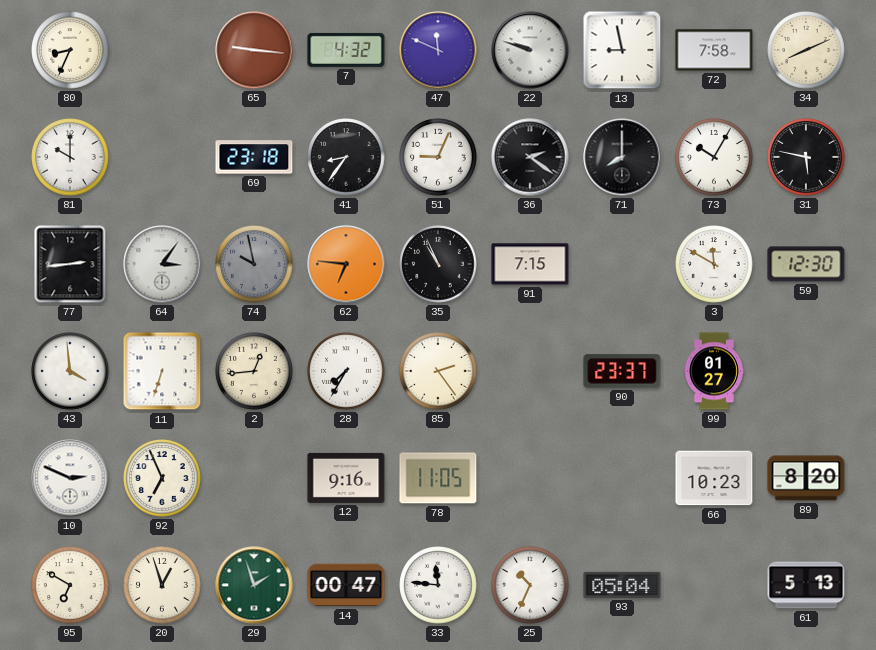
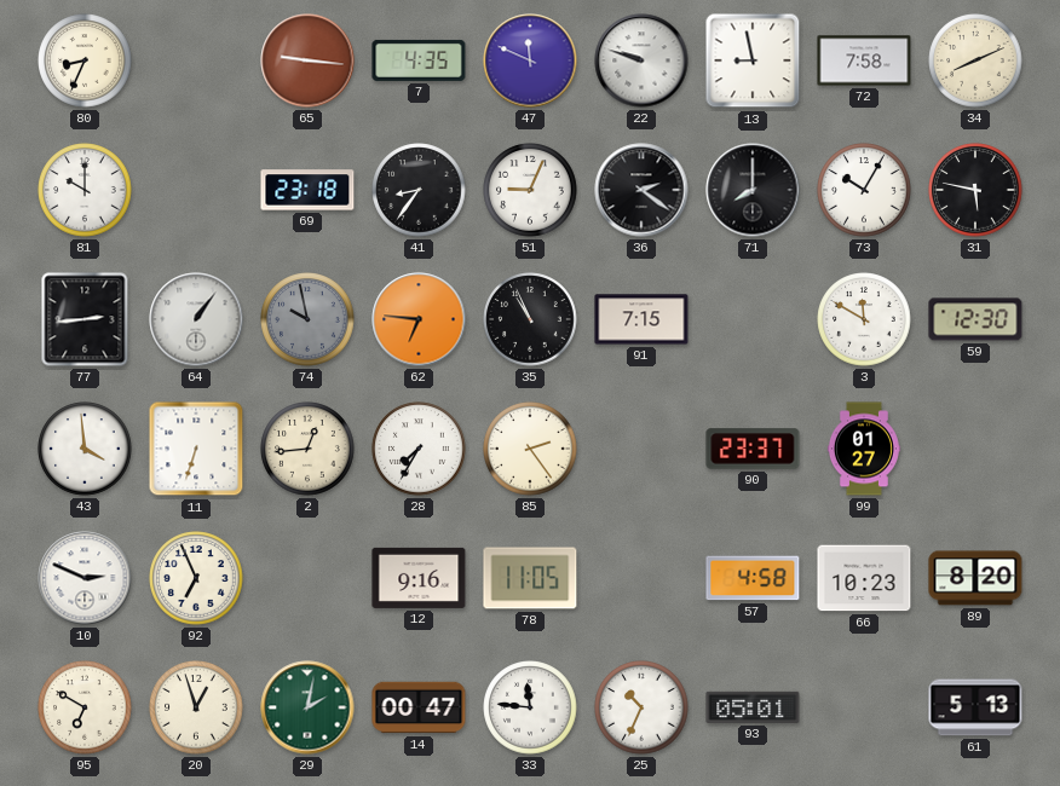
7: 4:32 -> 4:35
64: 3:06 -> 1:06
57: none -> 4:58
29: 1:57 -> 2:02
93: 05:04 -> 05:01
